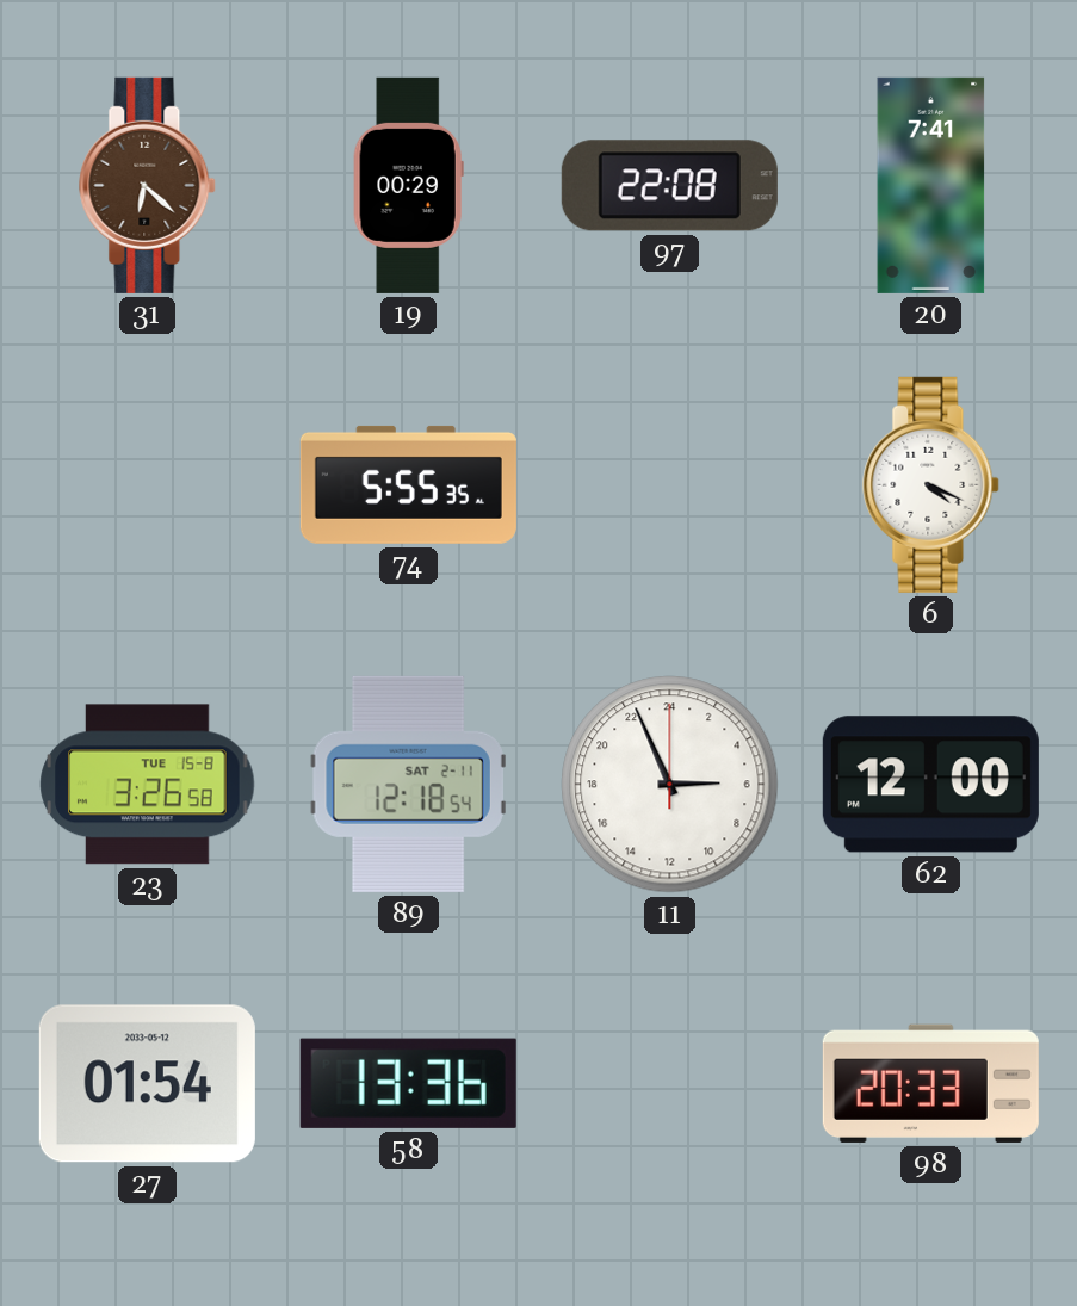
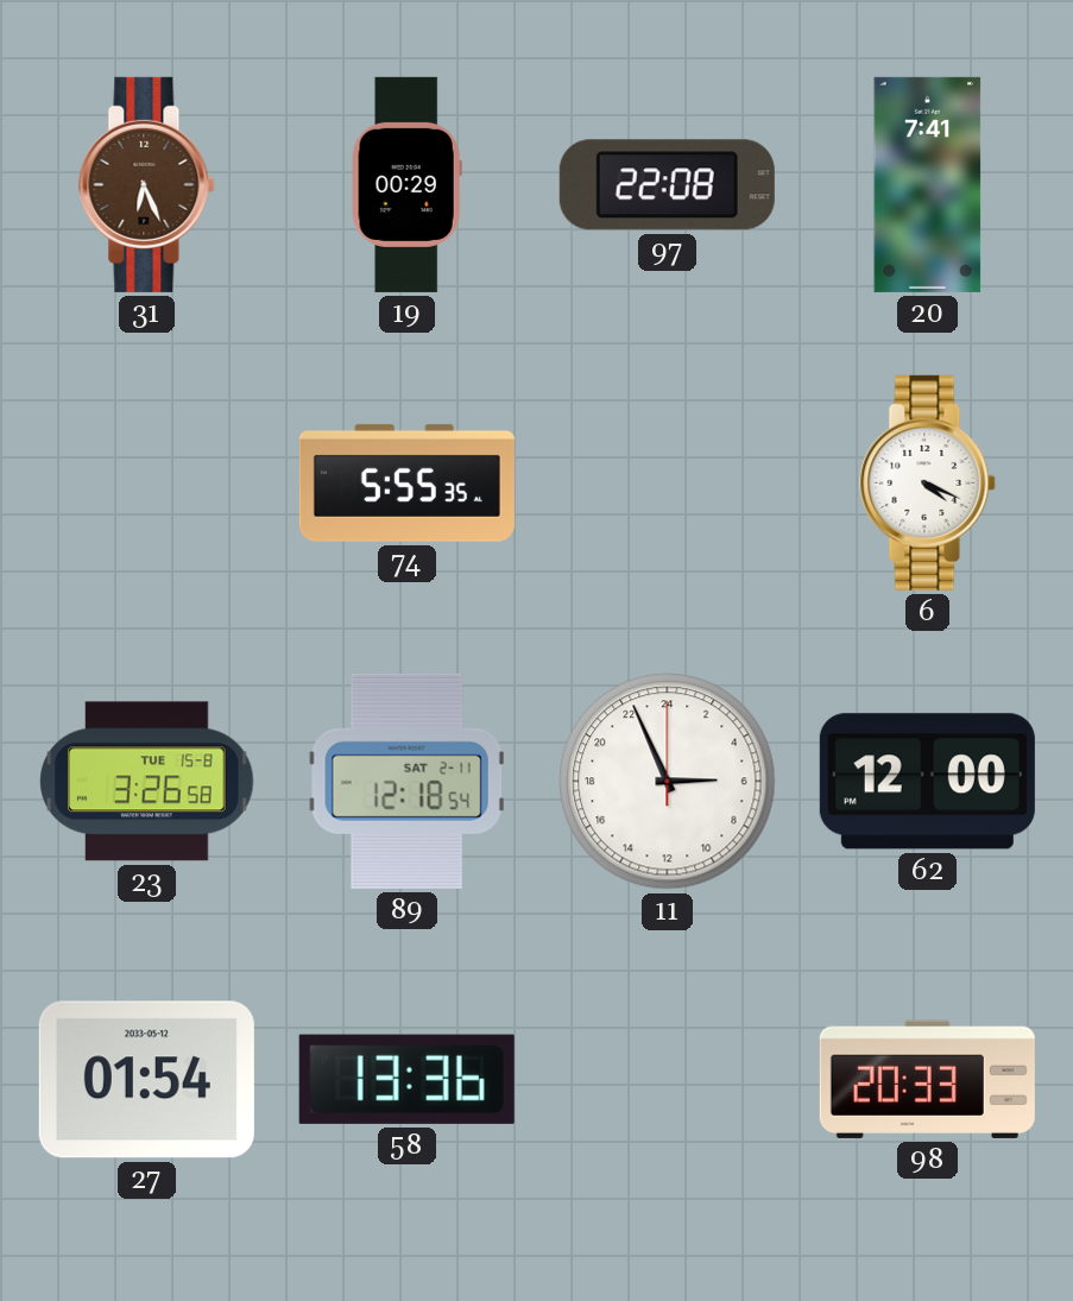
31: 6:22 -> 6:26
